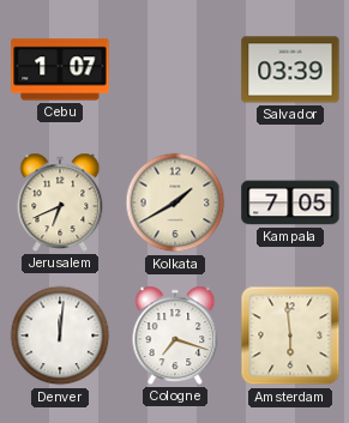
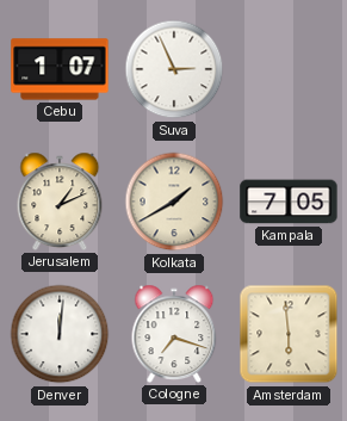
Suva: none -> 2:56
Salvador: 03:39 -> none
Jerusalem: 6:41 -> 1:11
